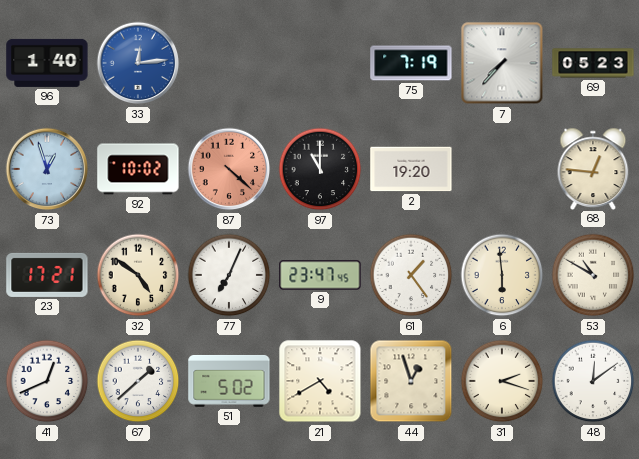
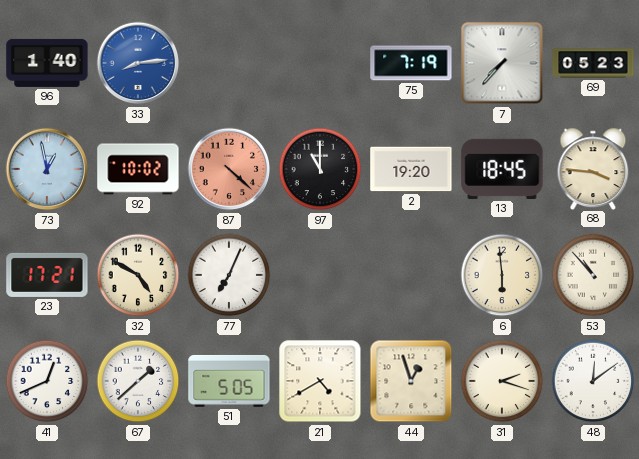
33: 12:14 -> 8:14
73: 12:57 -> 12:58
13: none -> 18:45
68: 12:46 -> 3:46
32: 4:51 -> 4:50
9: 23:47 -> none
61: 1:24 -> none
53: 10:50 -> 10:53
51: 5:02 -> 5:05
